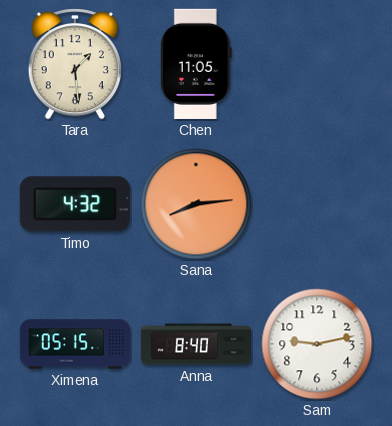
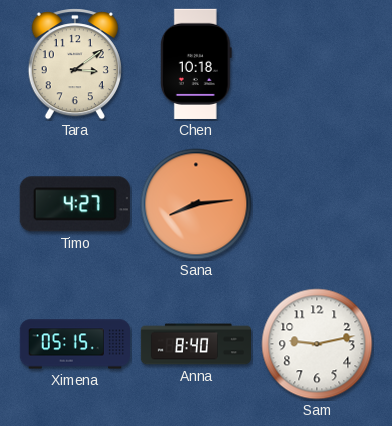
Tara: 1:29 -> 3:09
Chen: 11:05 -> 10:18
Timo: 4:32 -> 4:27
